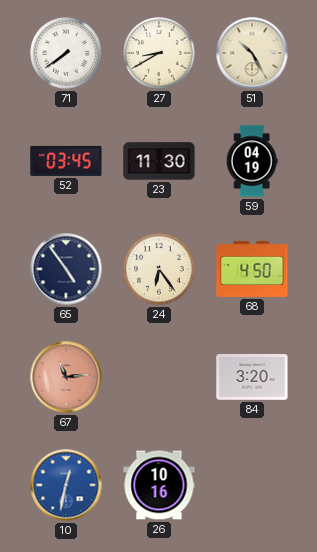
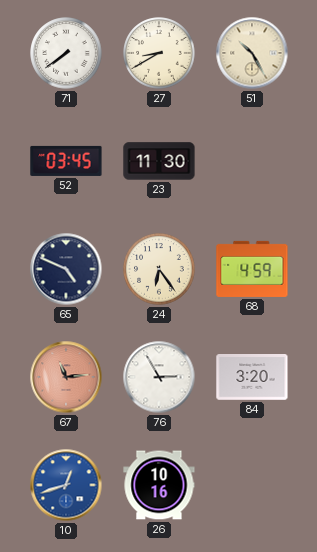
59: 04:19 -> none
65: 4:54 -> 4:49
68: 4:50 -> 4:59
76: none -> 2:55
10: 12:32 -> 12:42
